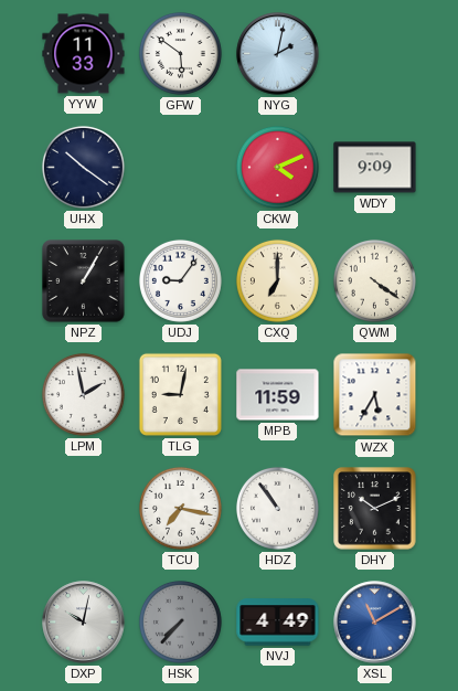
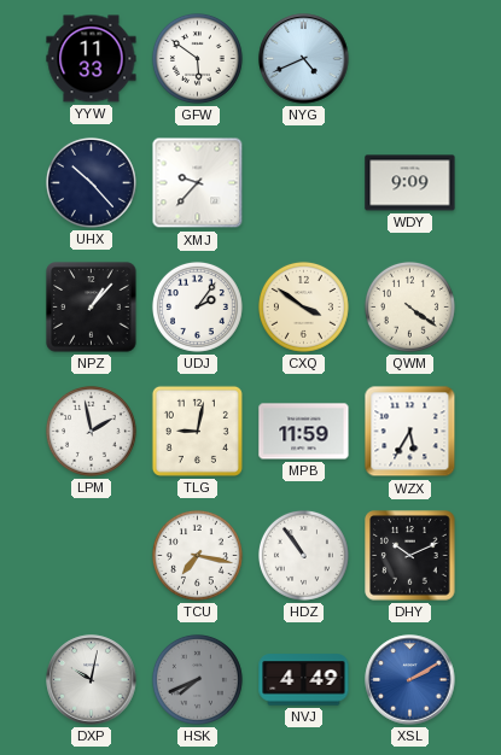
NYG: 2:02 -> 4:41
UHX: 10:21 -> 10:23
XMJ: none -> 9:37
CKW: 4:11 -> none
NPZ: 1:05 -> 1:07
UDJ: 9:06 -> 2:06
CXQ: 7:00 -> 3:51
HSK: 7:37 -> 7:41
XSL: 11:10 -> 2:10
